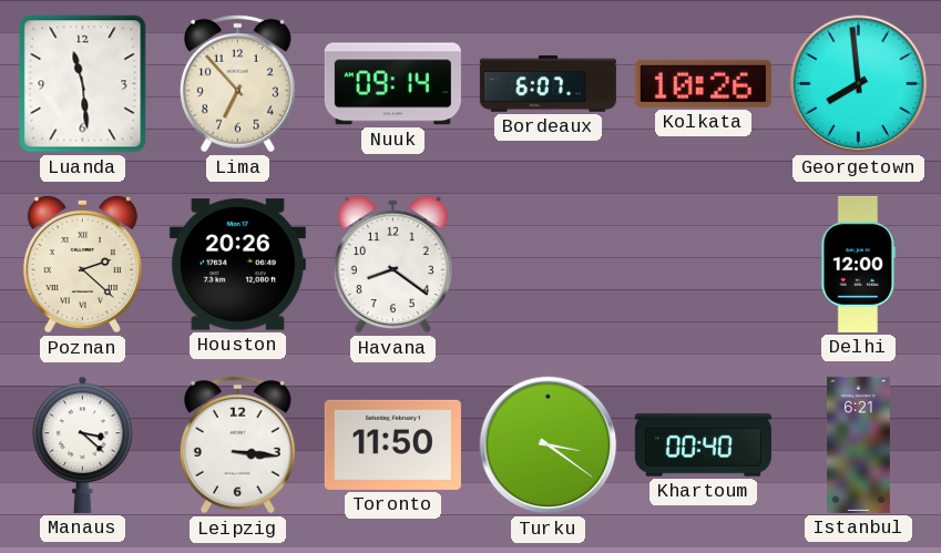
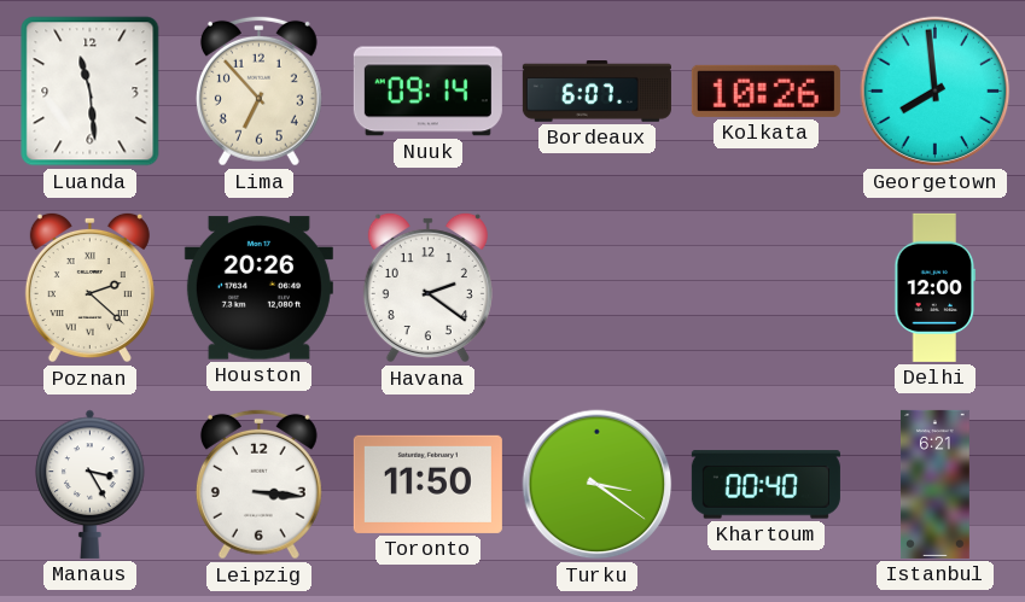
Havana: 8:21 -> 2:21
Manaus: 3:22 -> 3:25
